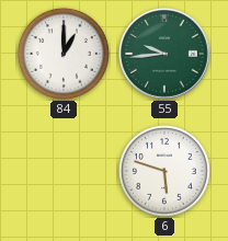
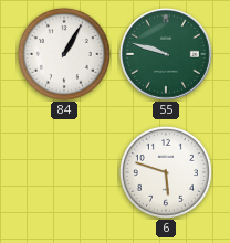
84: 1:00 -> 1:05
55: 9:44 -> 9:48
